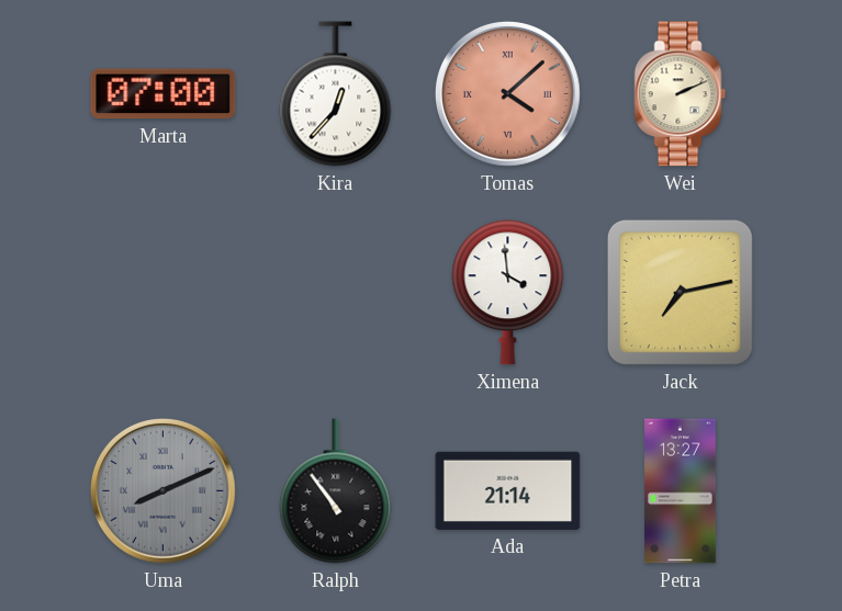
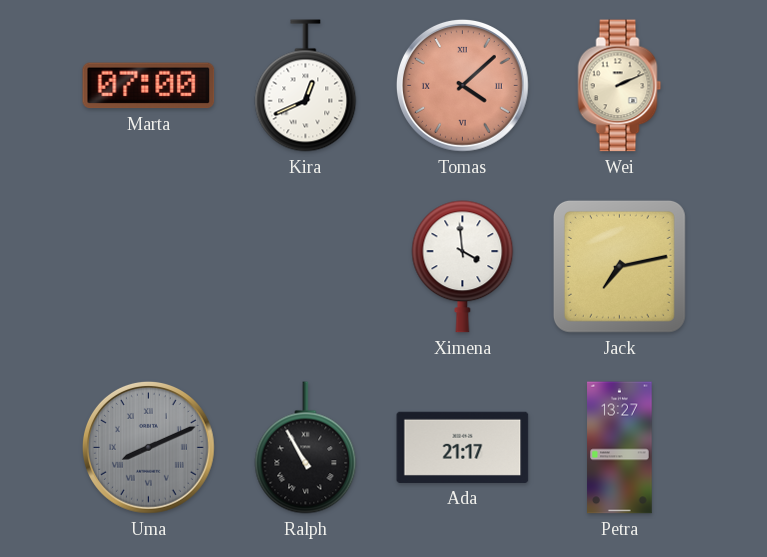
Kira: 12:37 -> 12:41
Ralph: 10:54 -> 10:55
Ada: 21:14 -> 21:17
